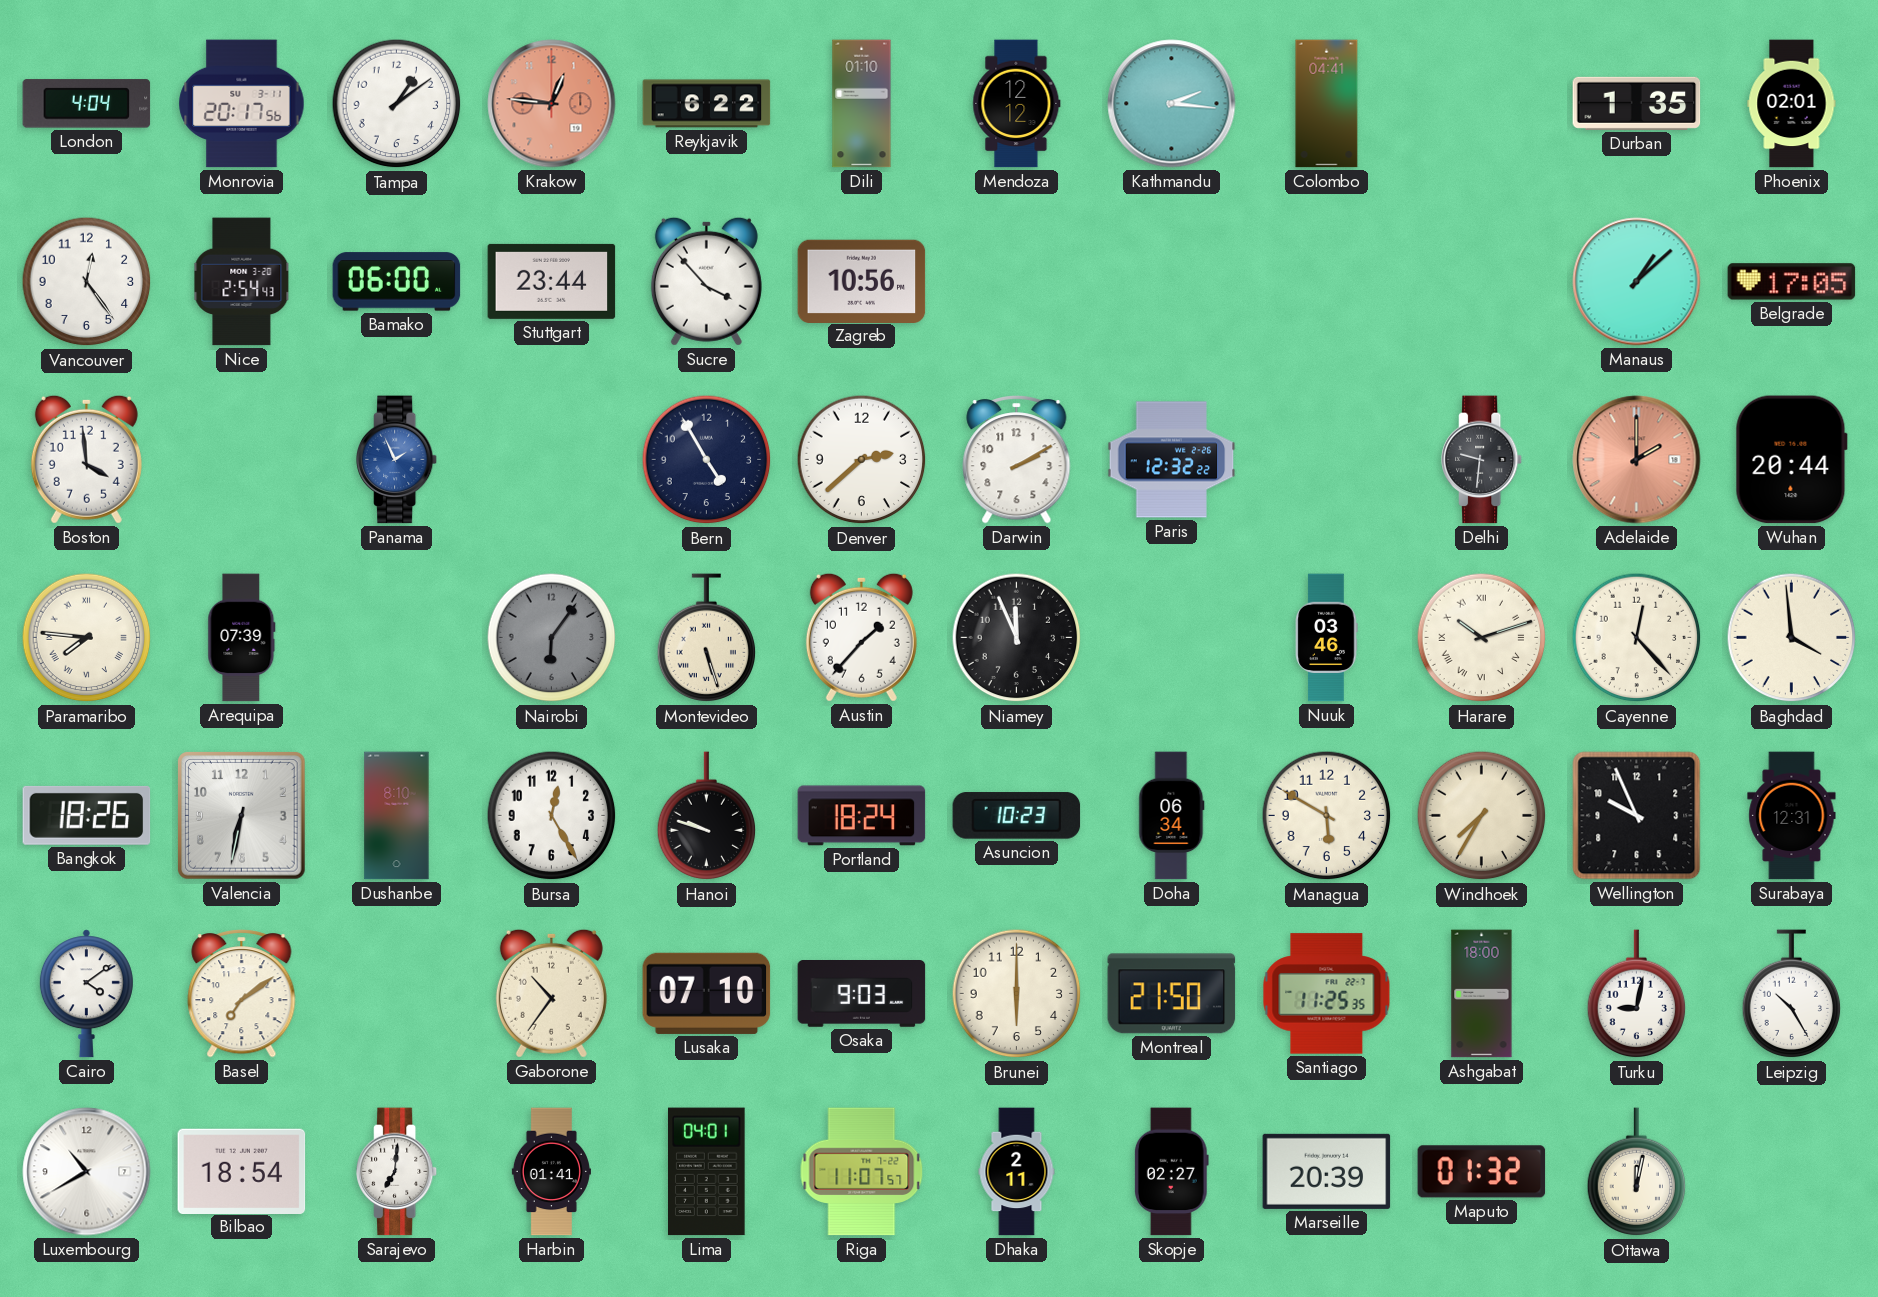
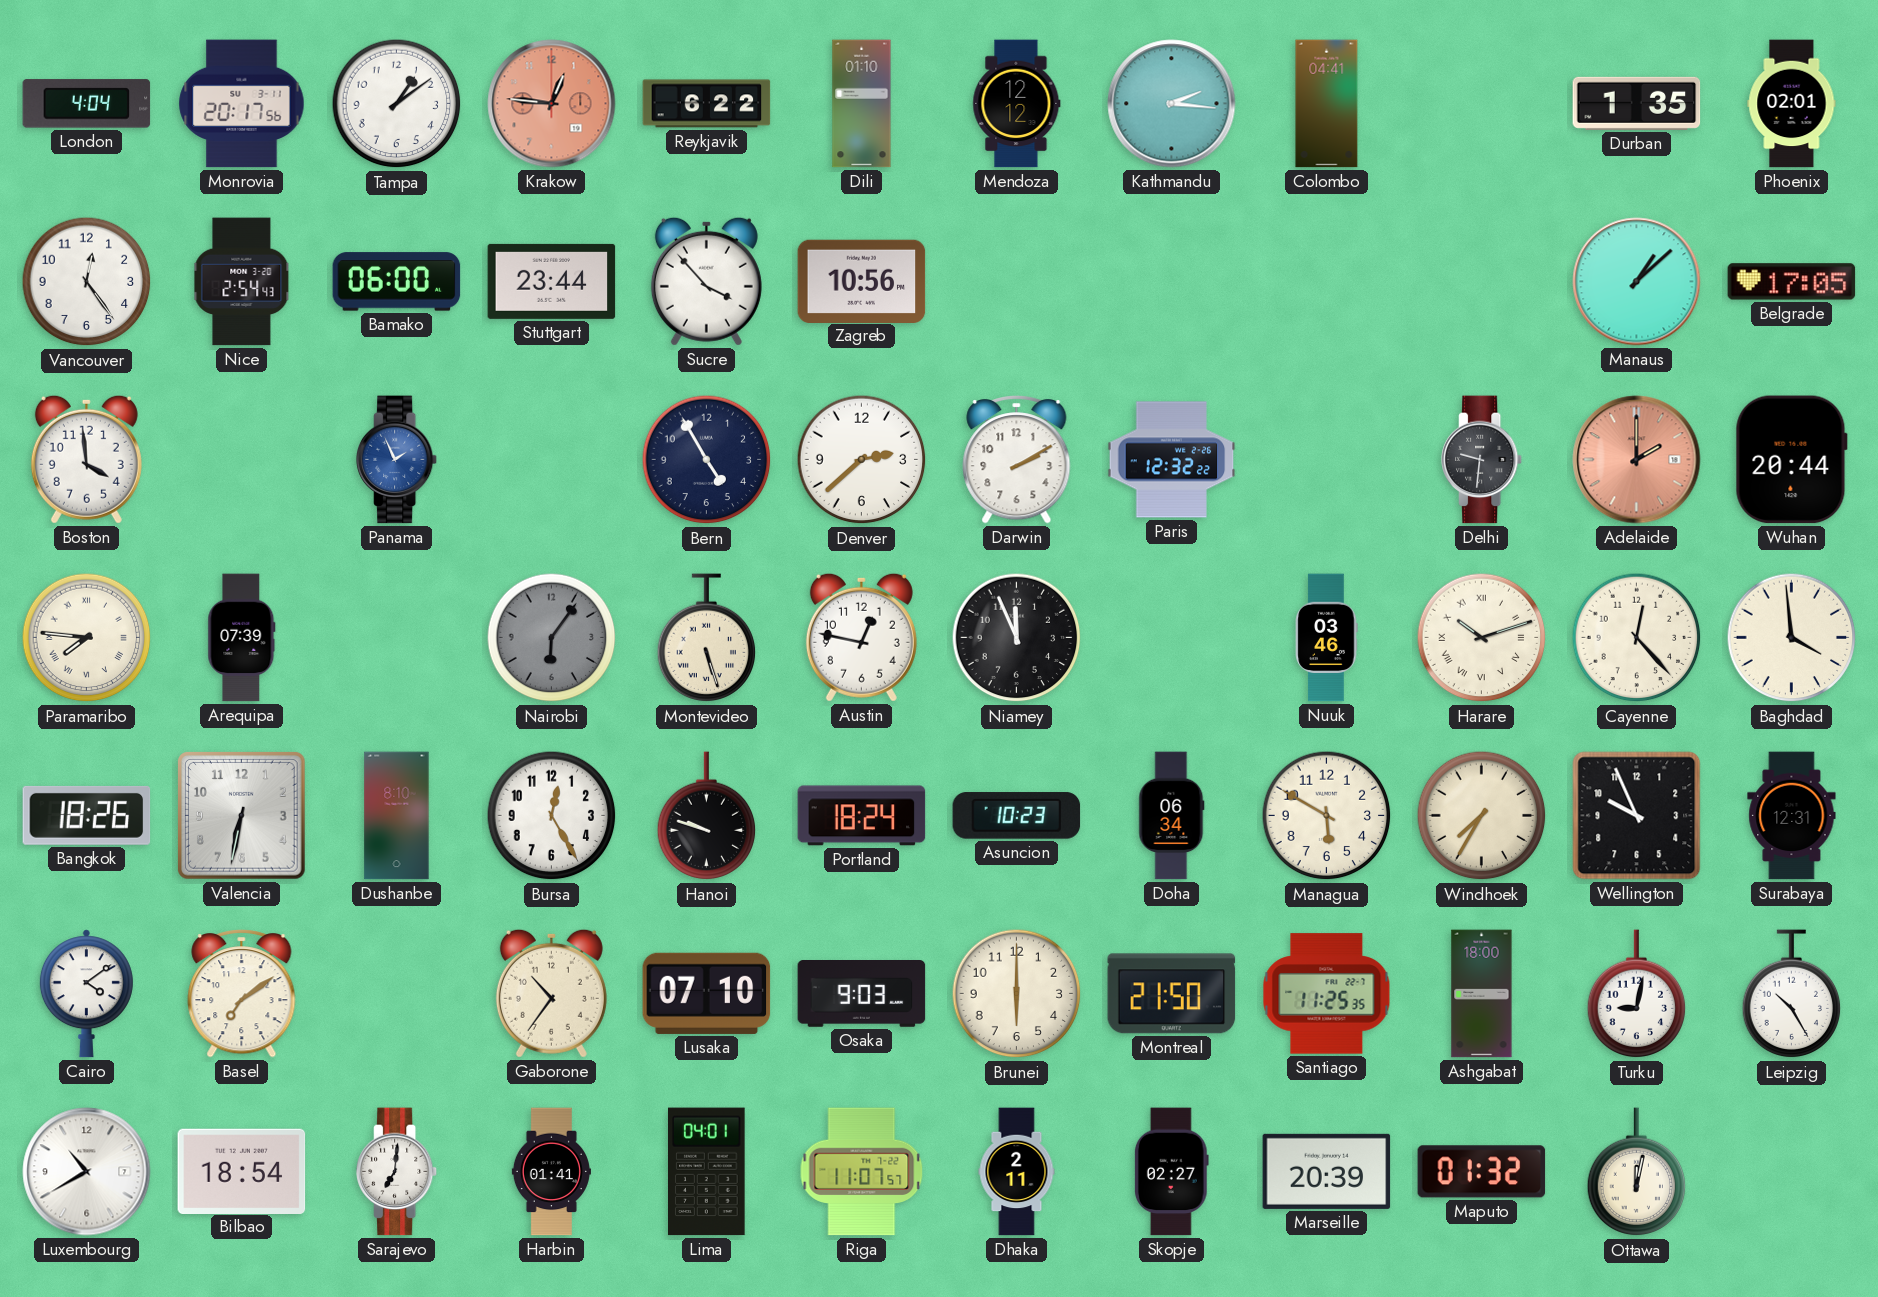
Austin: 1:37 -> 12:47
